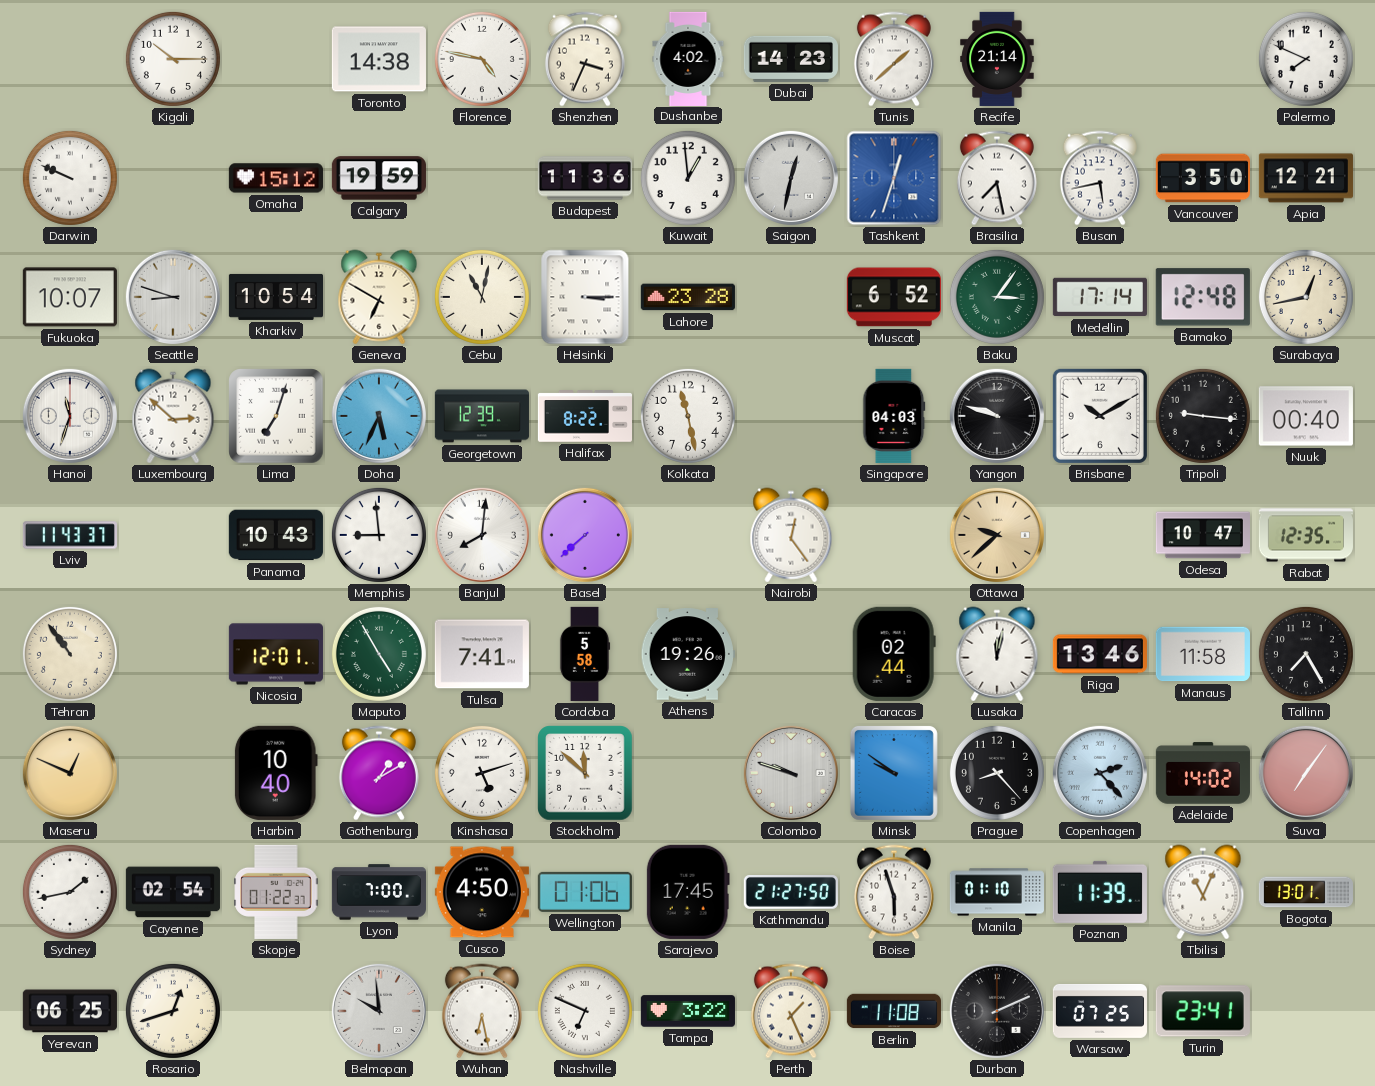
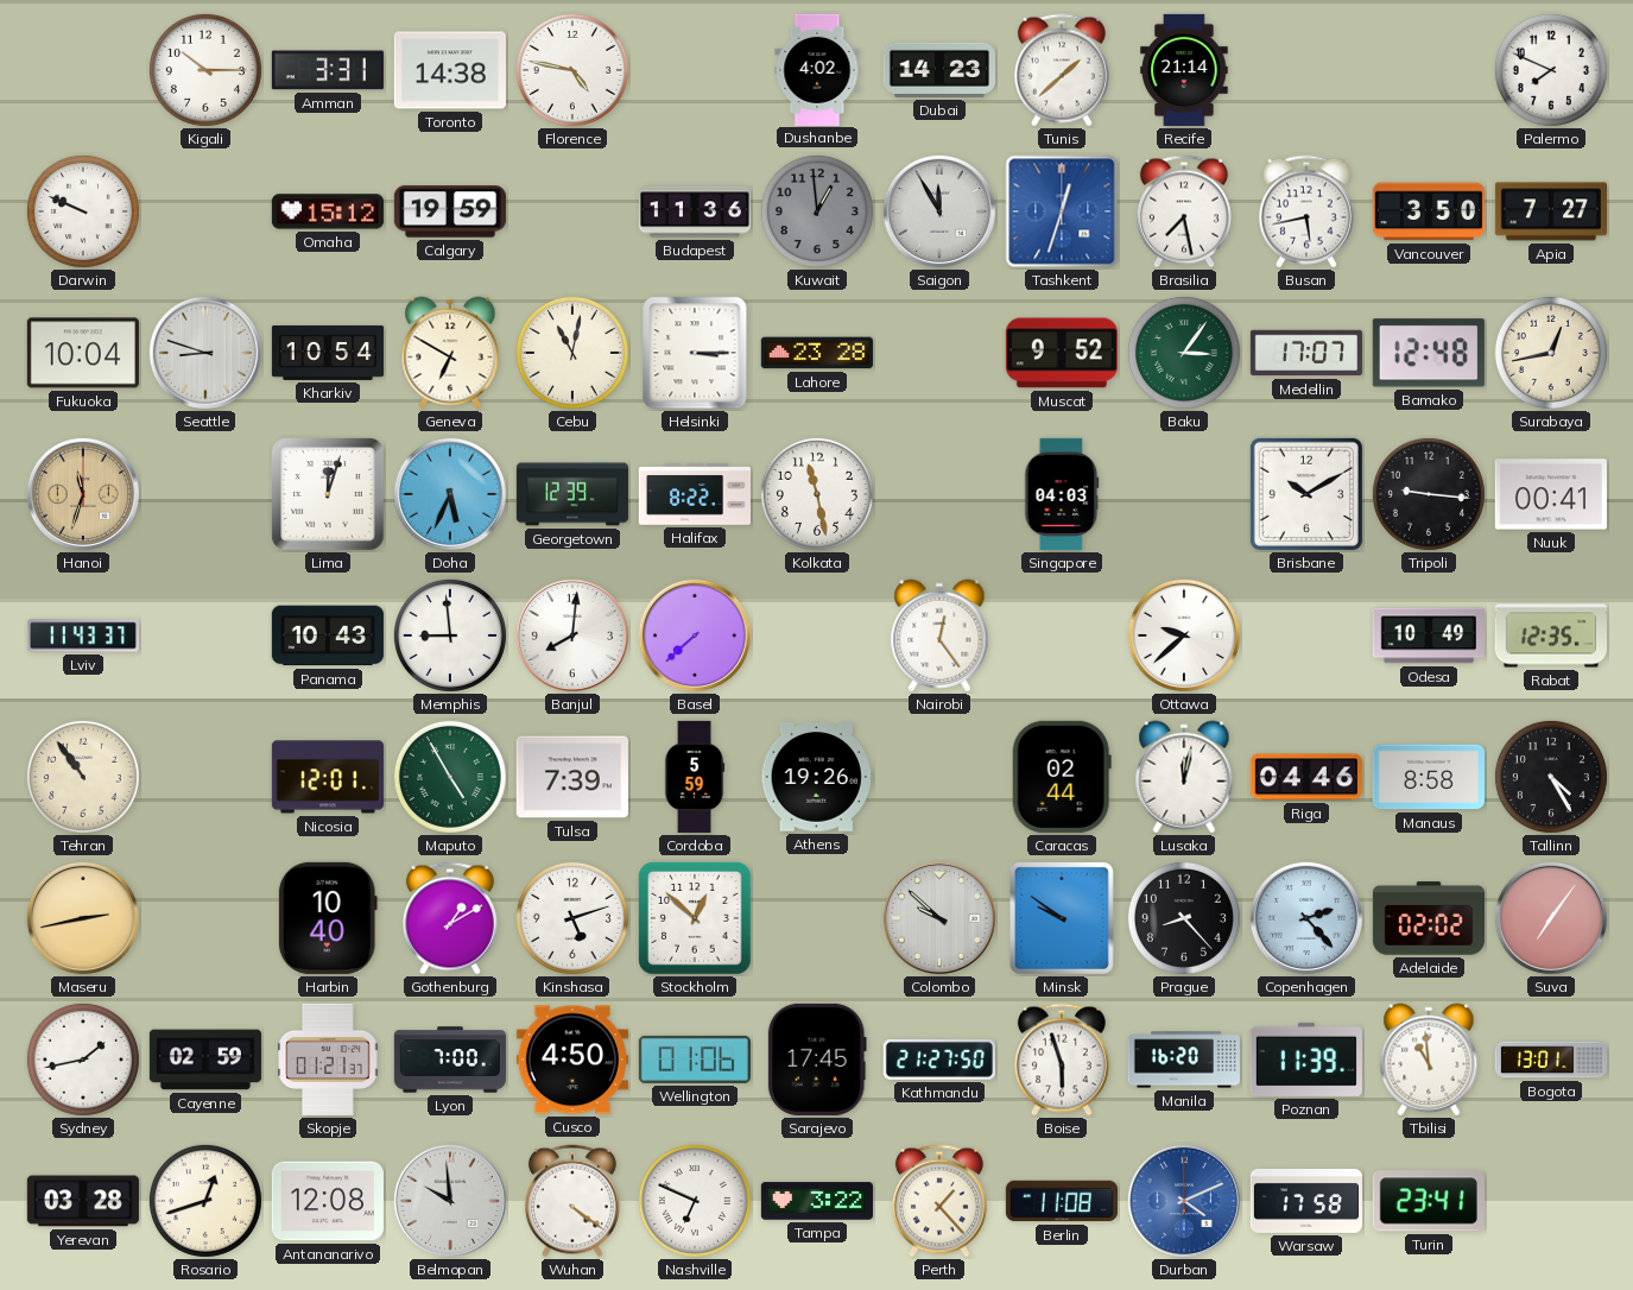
Amman: none -> 3:31
Shenzhen: 3:34 -> none
Kuwait dial: white -> grey
Saigon: 12:32 -> 11:55
Apia: 12:21 -> 7:27
Fukuoka: 10:07 -> 10:04
Muscat: 6:52 -> 9:52
Medellin: 17:14 -> 17:07
Hanoi dial: white -> champagne
Luxembourg: 2:52 -> none
Lima: 7:03 -> 12:03
Yangon: 9:48 -> none
Nuuk: 00:40 -> 00:41
Ottawa dial: champagne -> white
Odesa: 10:47 -> 10:49
Tulsa: 7:41 -> 7:39
Cordoba: 5:58 -> 5:59
Riga: 13:46 -> 04:46
Manaus: 11:58 -> 8:58
Tallinn: 7:25 -> 4:25
Maseru: 12:49 -> 2:43
Stockholm: 11:52 -> 12:52
Colombo: 9:48 -> 9:52
Adelaide: 14:02 -> 02:02
Cayenne: 02:54 -> 02:59
Skopje: 01:22 -> 01:21
Manila: 01:10 -> 16:20
Tbilisi: 11:04 -> 10:59
Yerevan: 06:25 -> 03:28
Antananarivo: none -> 12:08
Wuhan: 6:28 -> 4:21
Perth: 1:26 -> 1:23
Durban: 2:11 -> 4:11
Durban dial: black -> blue
Warsaw: 07:25 -> 17:58
